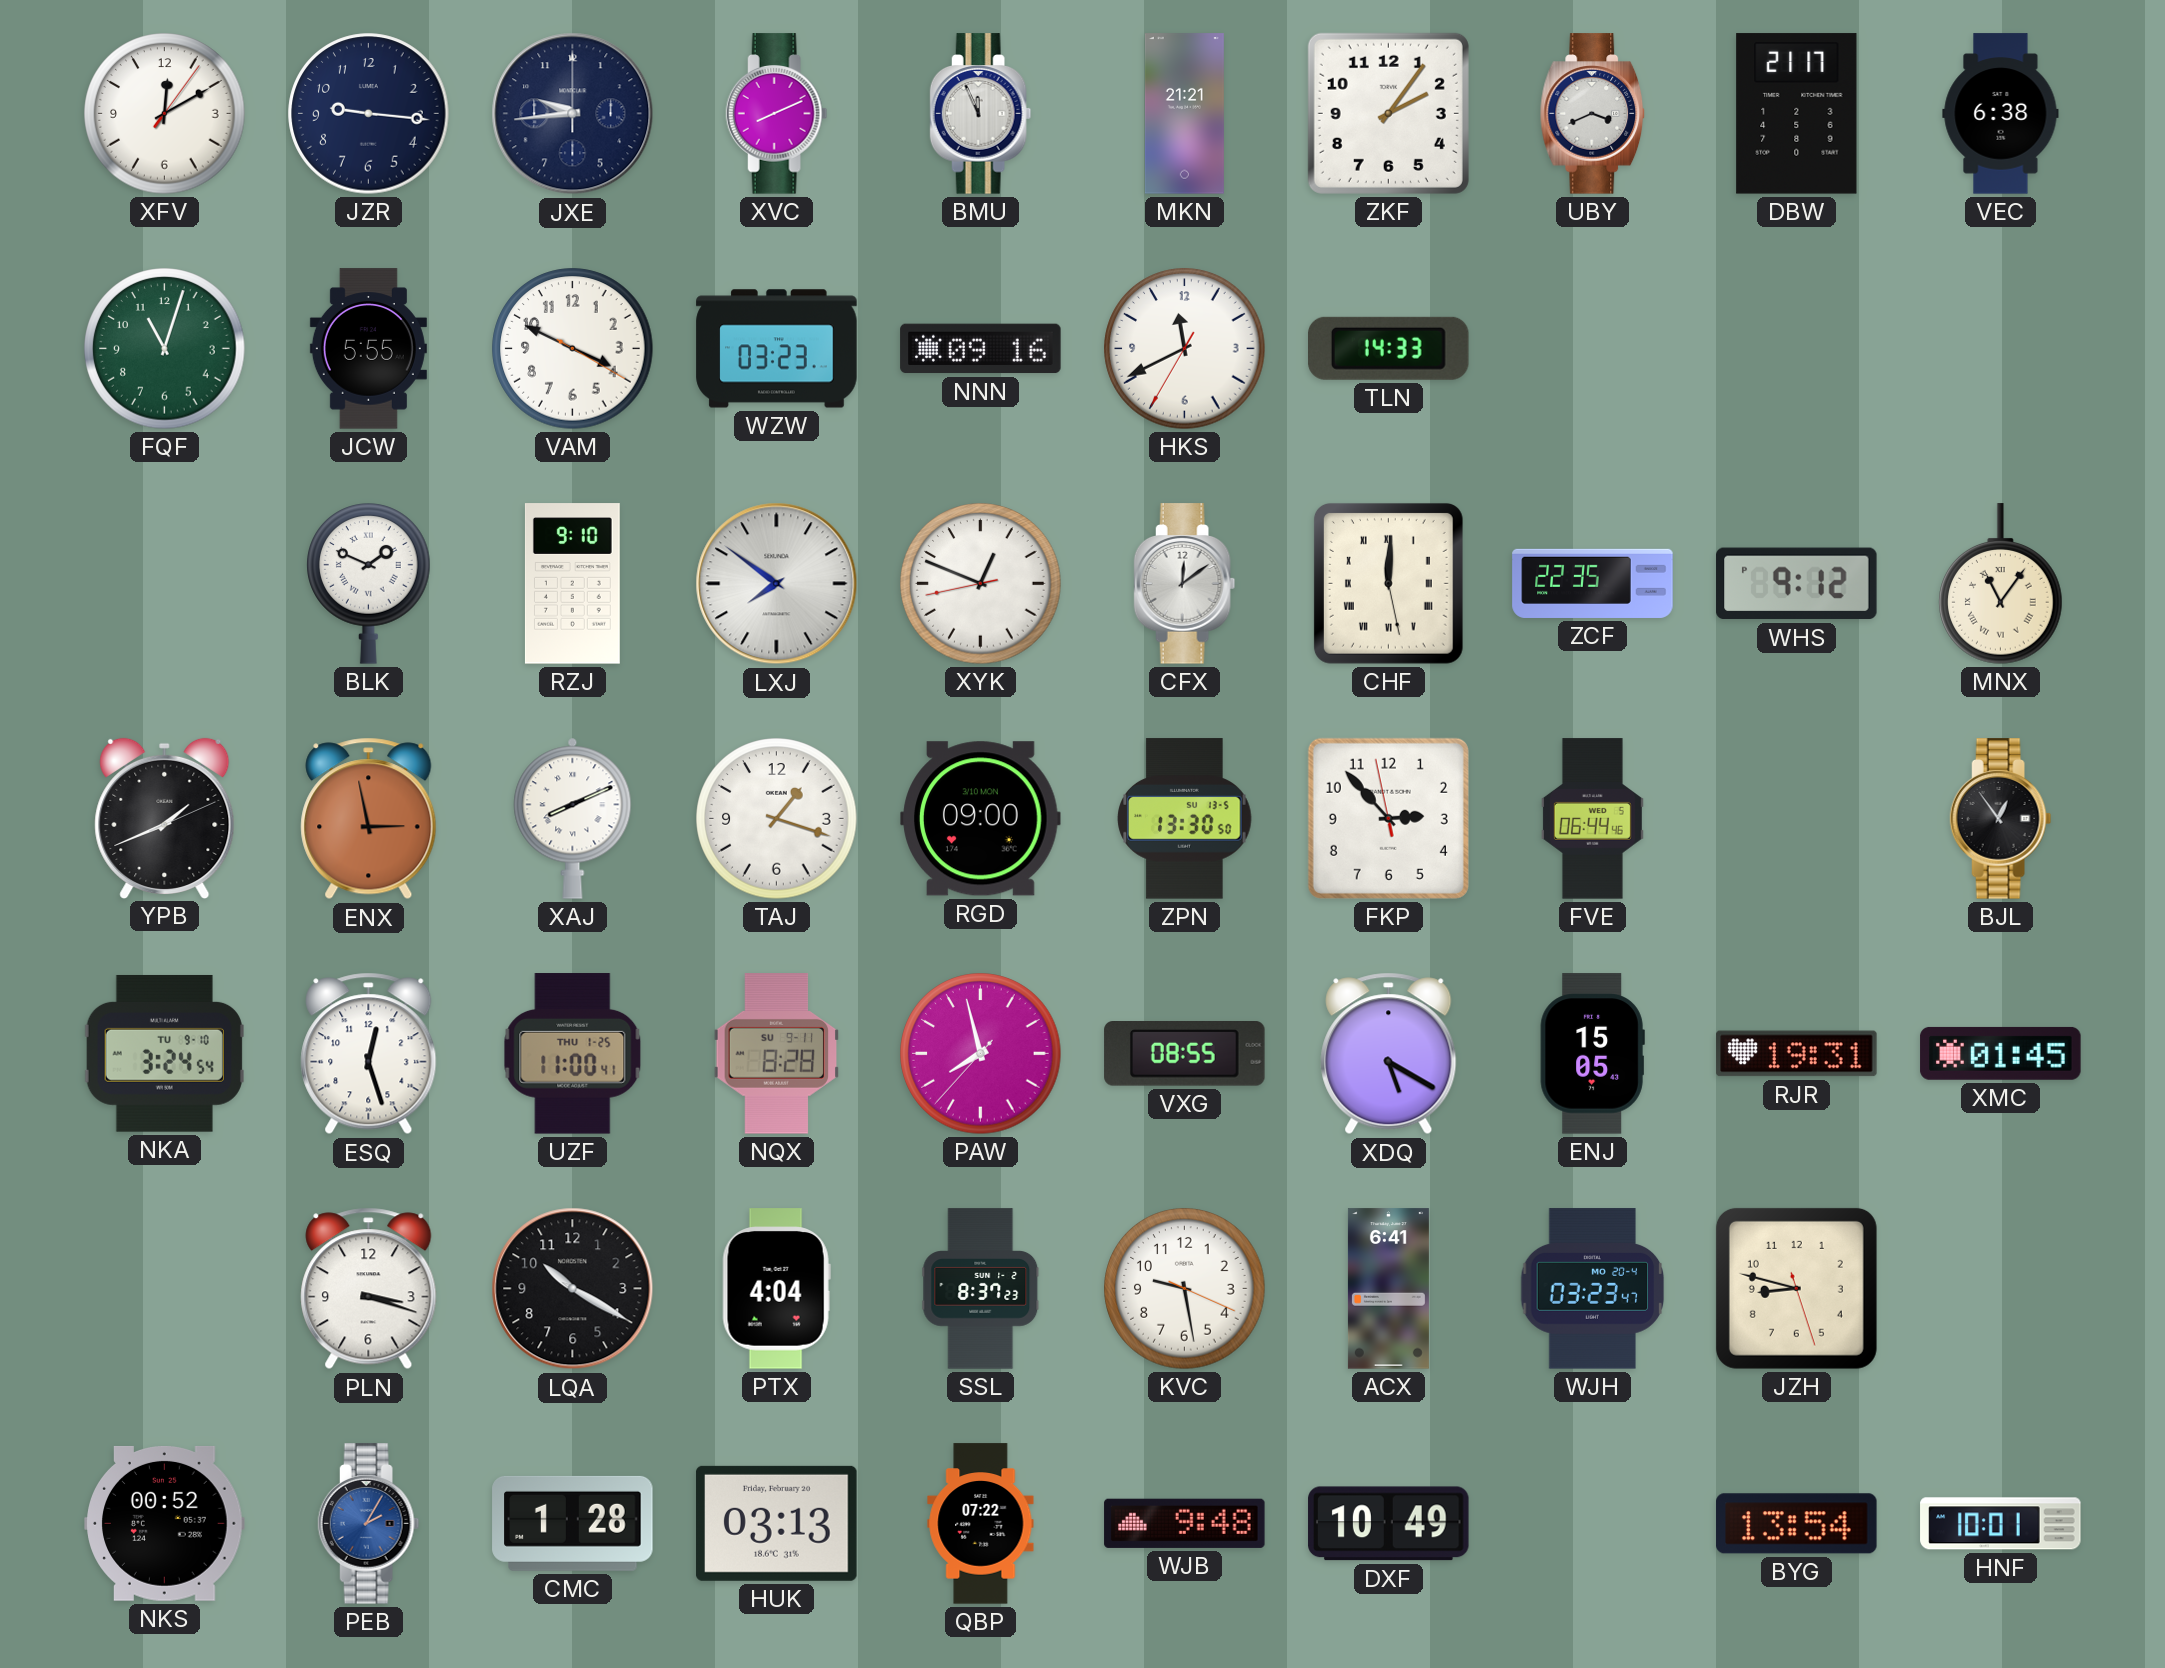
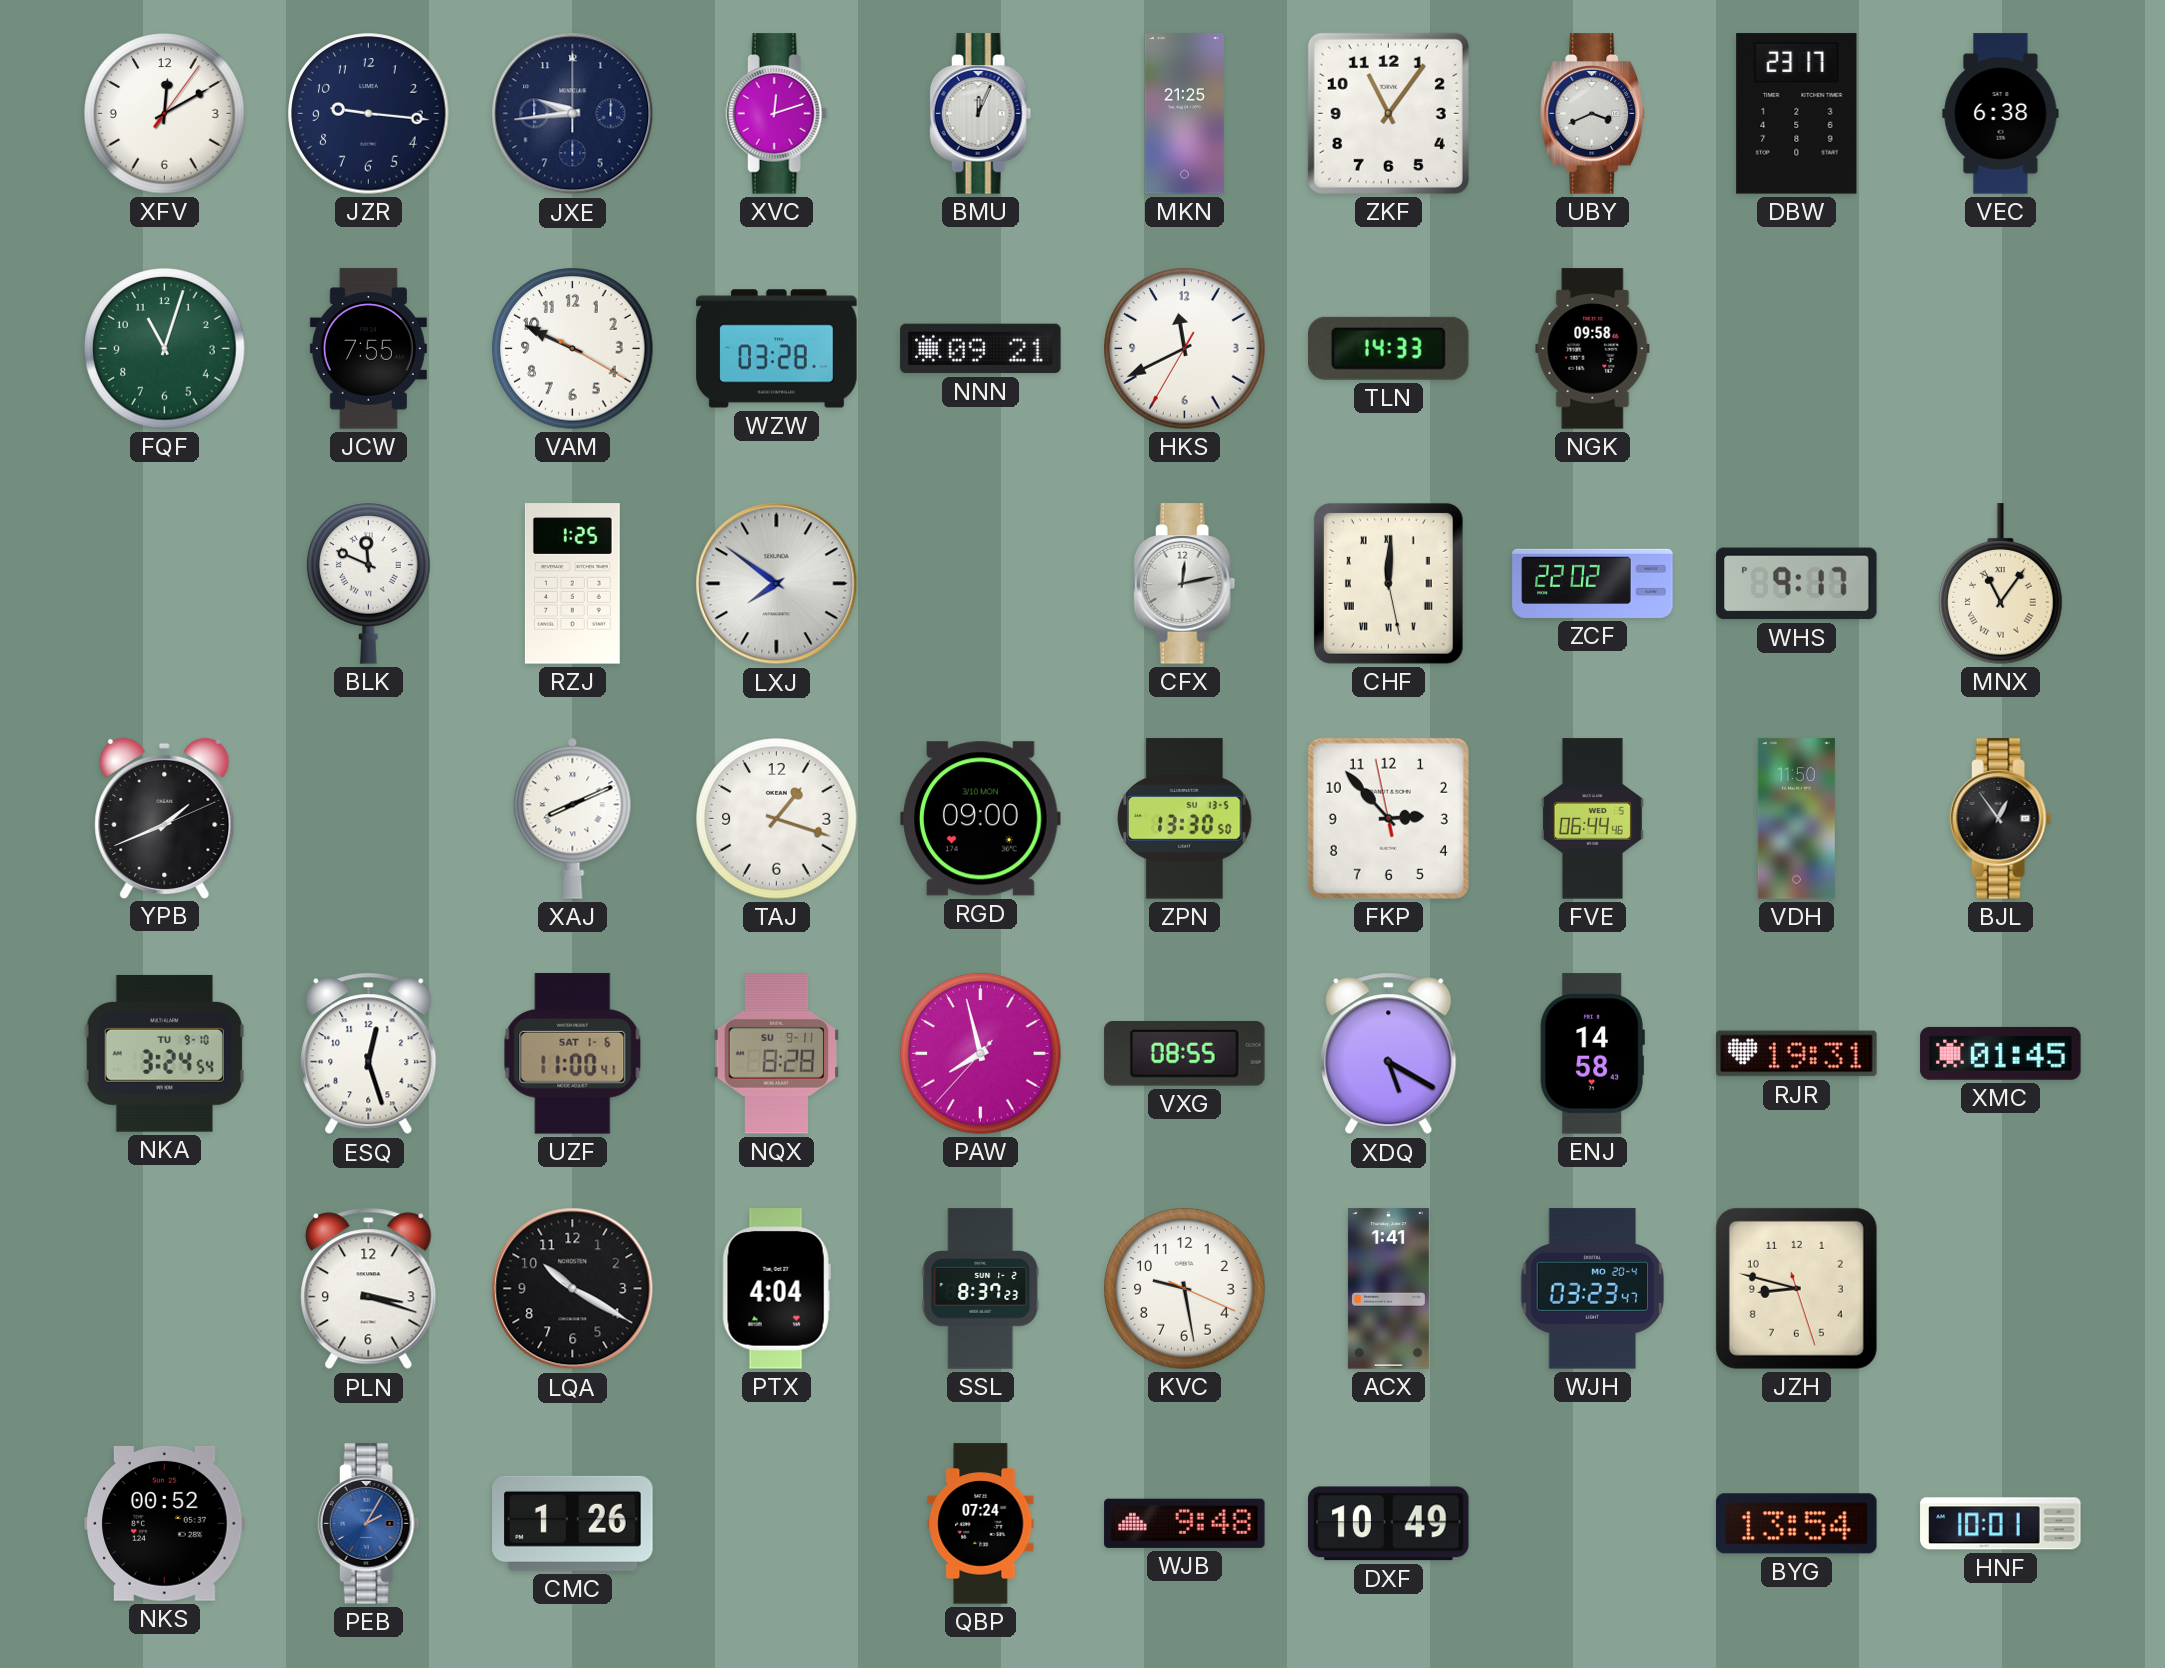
XVC: 8:11 -> 12:12
BMU: 11:56 -> 12:04
MKN: 21:21 -> 21:25
ZKF: 2:06 -> 11:06
DBW: 21:17 -> 23:17
JCW: 5:55 -> 7:55
VAM: 3:49 -> 9:49
WZW: 03:23 -> 03:28
NNN: 09:16 -> 09:21
NGK: none -> 09:58
BLK: 1:49 -> 11:49
RZJ: 9:10 -> 1:25
XYK: 12:48 -> none
CFX: 12:09 -> 12:13
ZCF: 22:35 -> 22:02
WHS: 9:12 -> 9:17
ENX: 2:58 -> none
VDH: none -> 11:50
UZF date: THU 1-25 -> SAT 1-6
ENJ: 15:05 -> 14:58
ACX: 6:41 -> 1:41
CMC: 1:28 -> 1:26
HUK: 03:13 -> none
QBP: 07:22 -> 07:24
